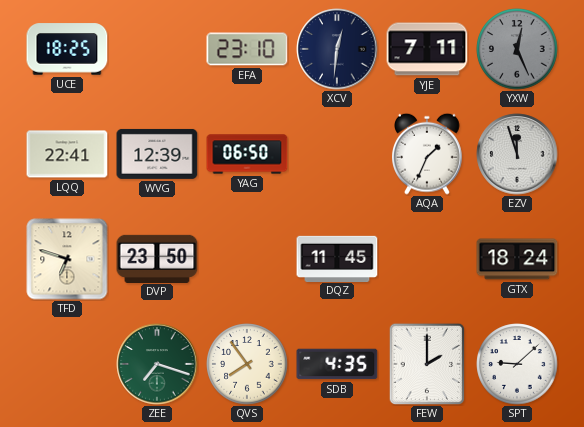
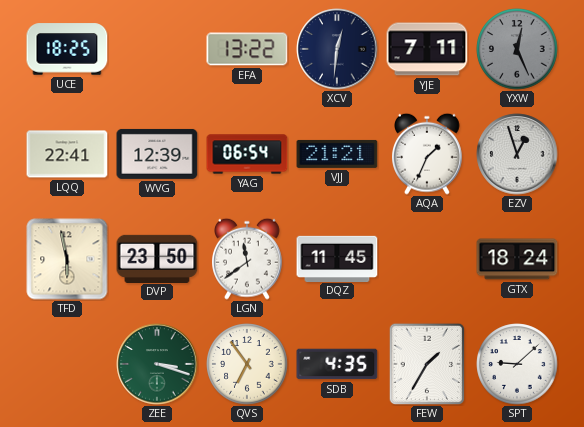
EFA: 23:10 -> 13:22
YAG: 06:50 -> 06:54
VJJ: none -> 21:21
EZV: 11:57 -> 12:57
TFD: 6:48 -> 5:58
LGN: none -> 11:39
ZEE: 7:18 -> 3:18
QVS: 7:54 -> 6:54
FEW: 2:00 -> 1:35
